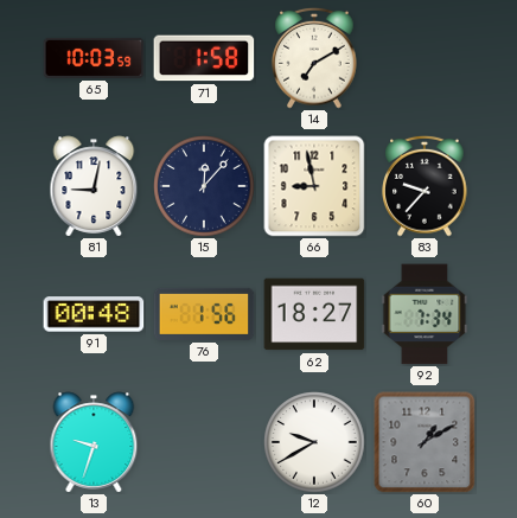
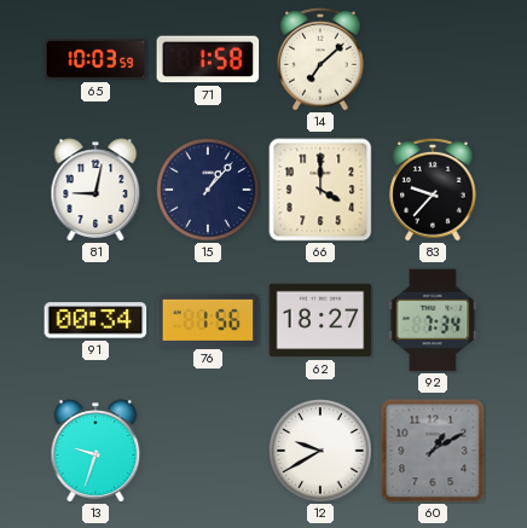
14: 7:10 -> 7:08
15: 12:07 -> 1:07
66: 8:58 -> 4:00
91: 00:48 -> 00:34
